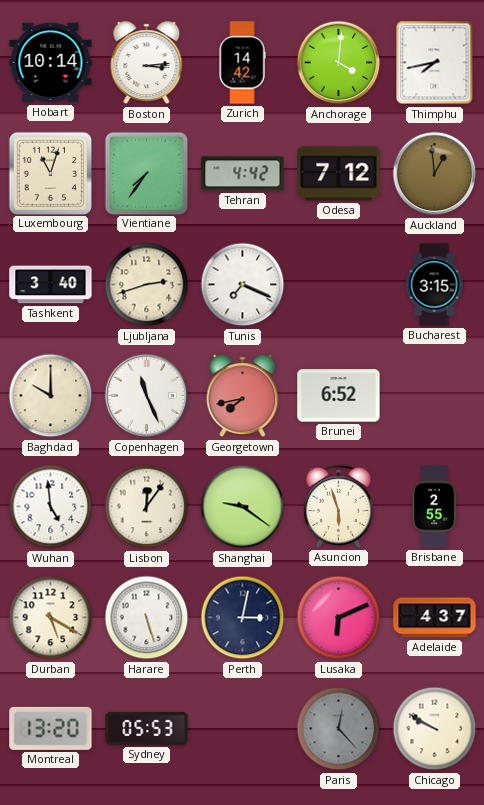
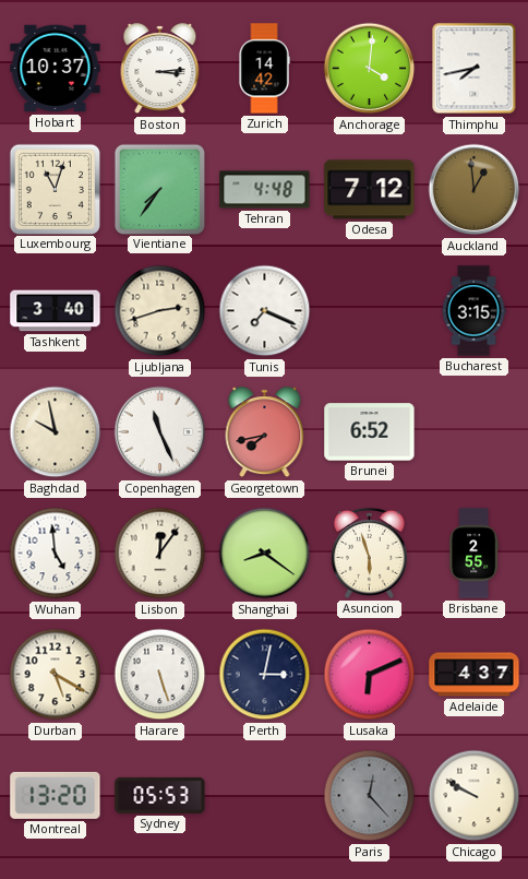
Hobart: 10:14 -> 10:37
Tehran: 4:42 -> 4:48
Baghdad: 10:00 -> 9:58
Shanghai: 9:21 -> 8:21
